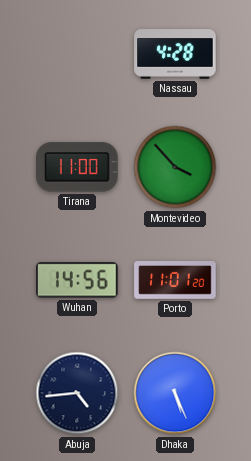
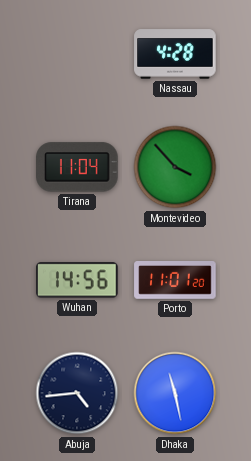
Tirana: 11:00 -> 11:04
Dhaka: 5:26 -> 11:28
